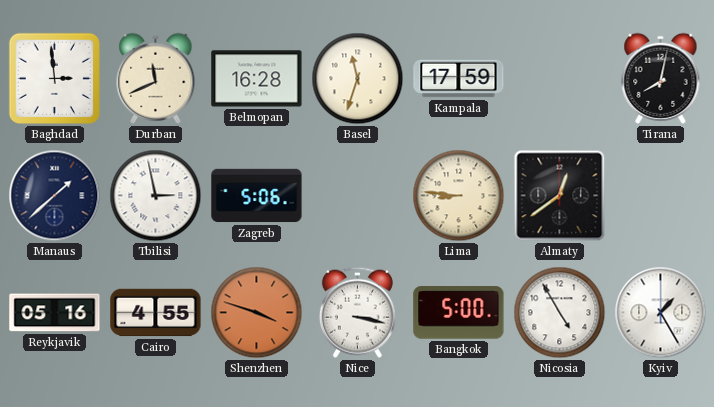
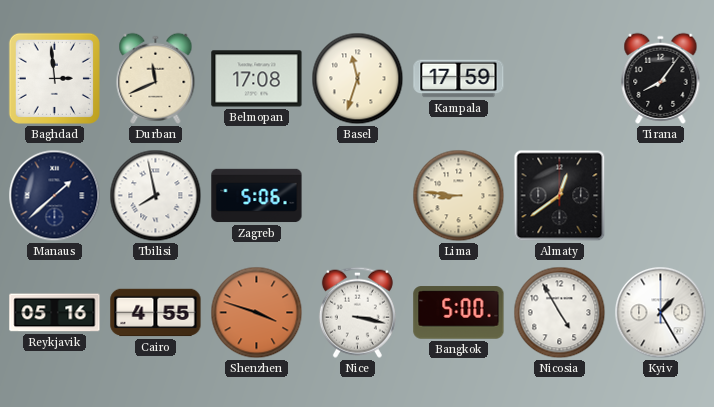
Belmopan: 16:28 -> 17:08
Tirana: 8:02 -> 8:06
Tbilisi: 2:58 -> 7:58
